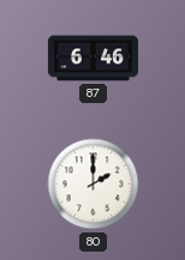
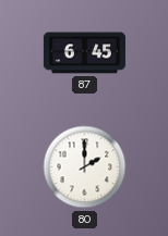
87: 6:46 -> 6:45
